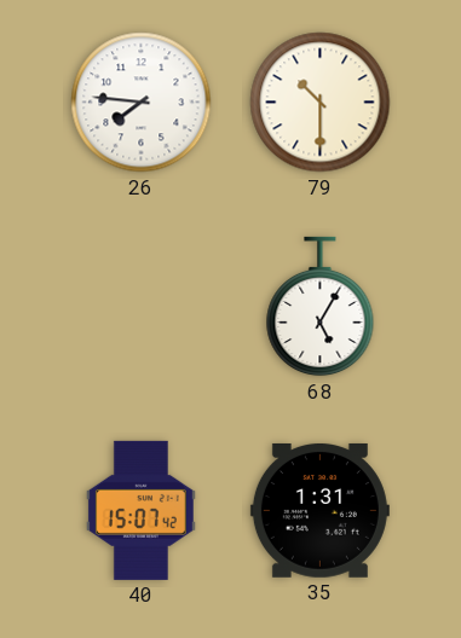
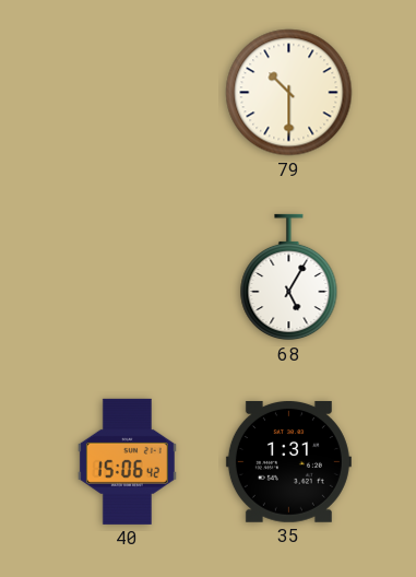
26: 7:46 -> none
40: 15:07 -> 15:06
